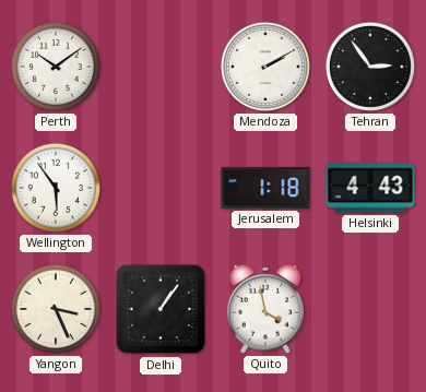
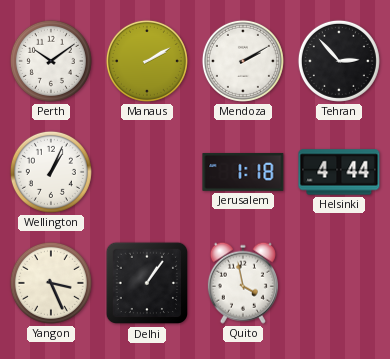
Manaus: none -> 2:10
Tehran: 2:54 -> 2:53
Wellington: 5:54 -> 1:04
Helsinki: 4:43 -> 4:44
